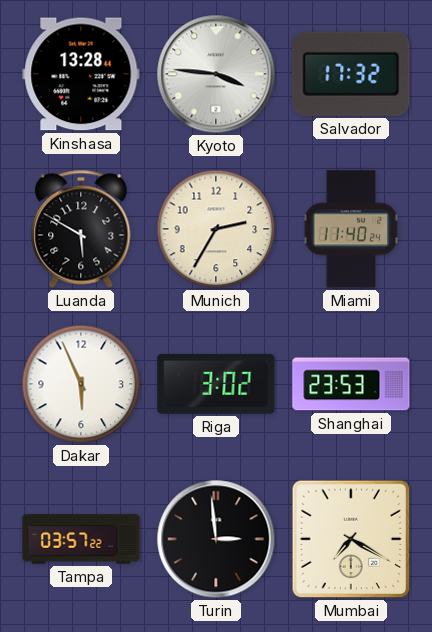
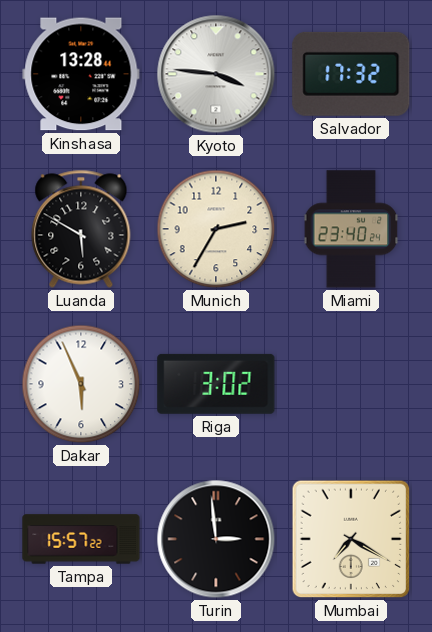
Miami: 11:40 -> 23:40
Shanghai: 23:53 -> none
Tampa: 03:57 -> 15:57
